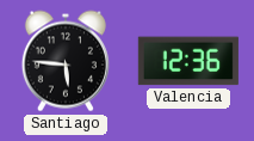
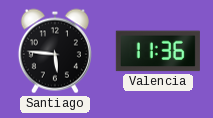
Valencia: 12:36 -> 11:36
